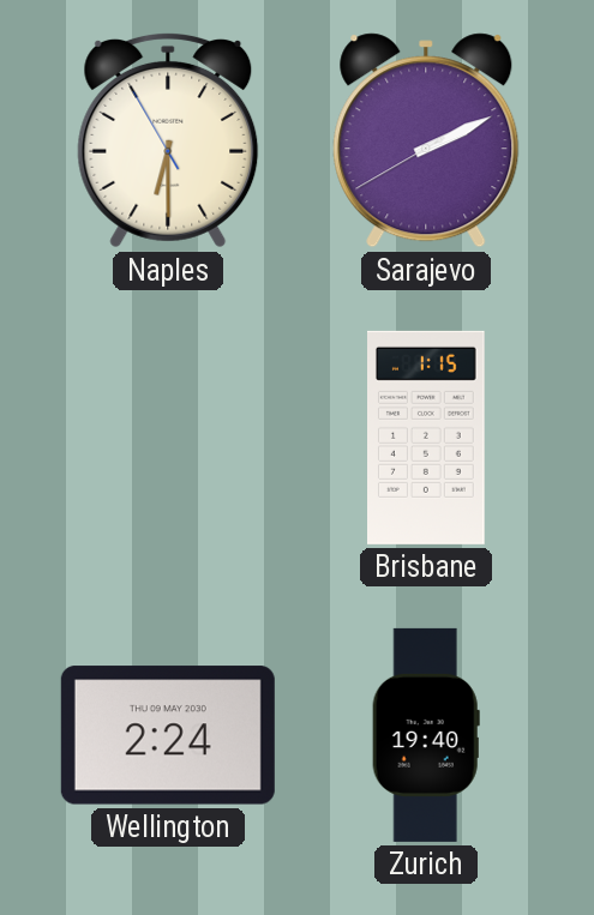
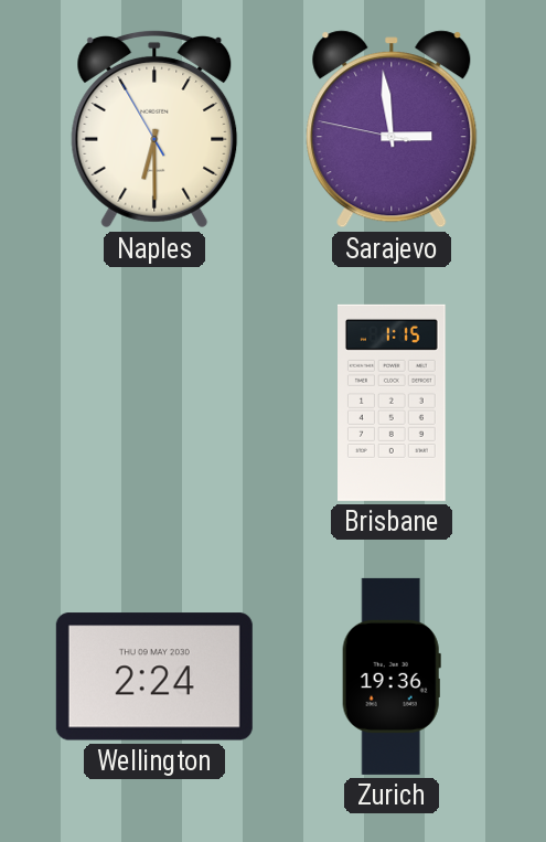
Sarajevo: 2:10 -> 2:58
Zurich: 19:40 -> 19:36
